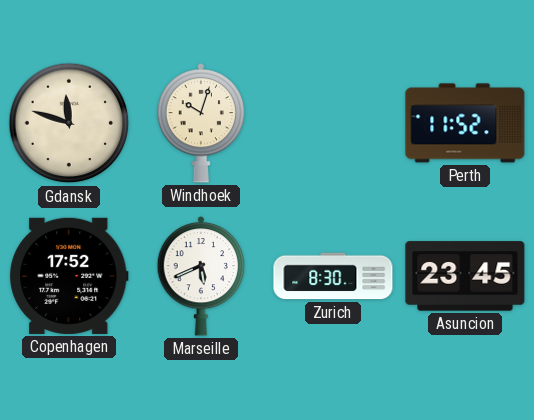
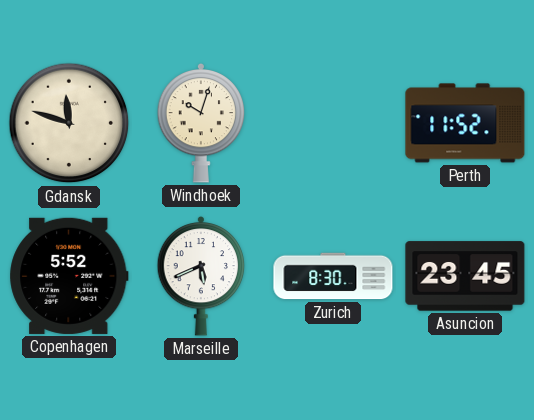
Copenhagen: 17:52 -> 5:52
